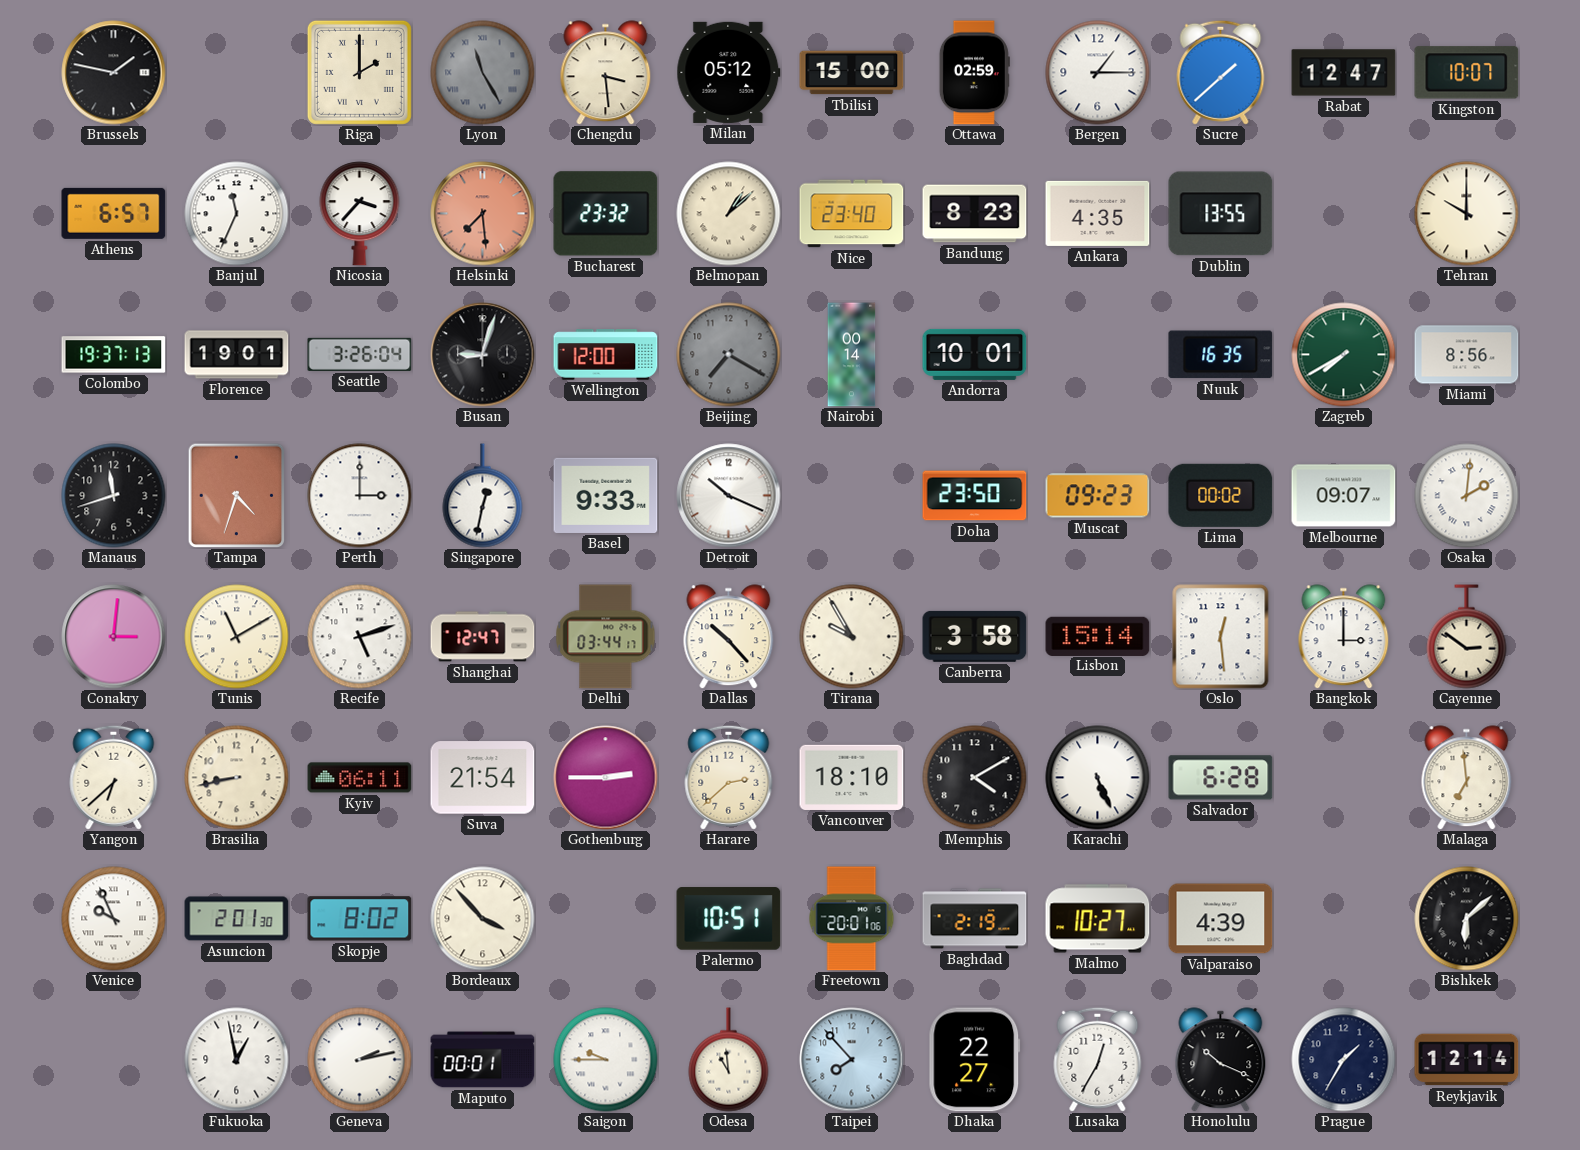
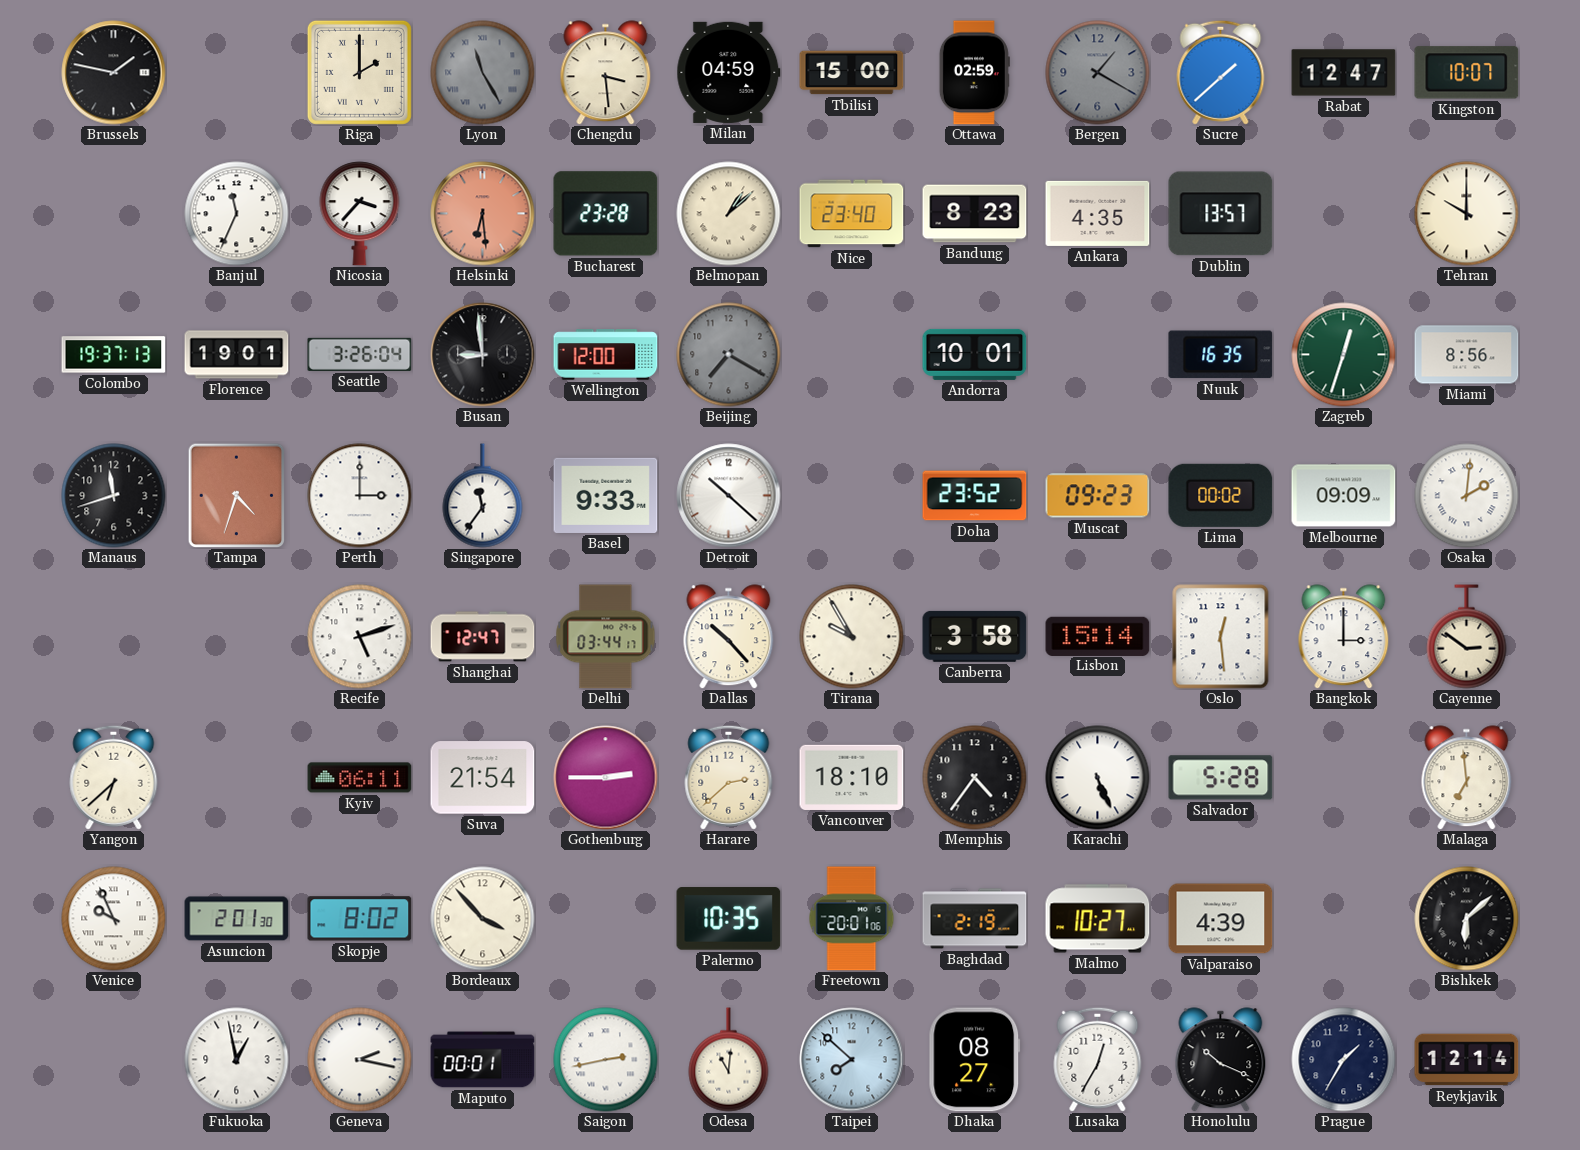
Milan: 05:12 -> 04:59
Bergen: 1:15 -> 1:20
Bergen dial: white -> grey
Athens: 6:57 -> none
Helsinki: 7:29 -> 6:29
Bucharest: 23:32 -> 23:28
Dublin: 13:55 -> 13:57
Busan: 9:03 -> 8:59
Nairobi: 00:14 -> none
Zagreb: 7:40 -> 12:33
Singapore: 12:32 -> 11:36
Detroit: 10:19 -> 10:22
Doha: 23:50 -> 23:52
Melbourne: 09:07 -> 09:09
Conakry: 3:01 -> none
Tunis: 11:10 -> none
Brasilia: 8:43 -> none
Memphis: 4:10 -> 4:36
Salvador: 6:28 -> 5:28
Palermo: 10:51 -> 10:35
Geneva: 2:13 -> 2:17
Saigon: 9:45 -> 2:43
Odesa: 10:59 -> 11:01
Taipei: 7:53 -> 7:52
Dhaka: 22:27 -> 08:27
